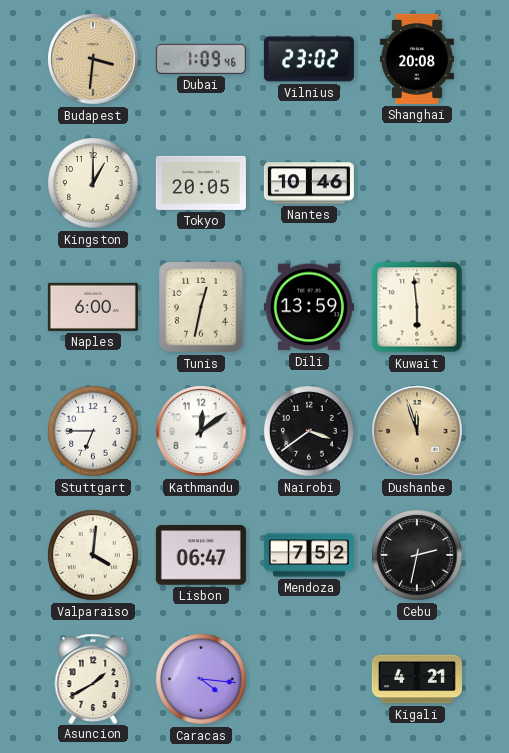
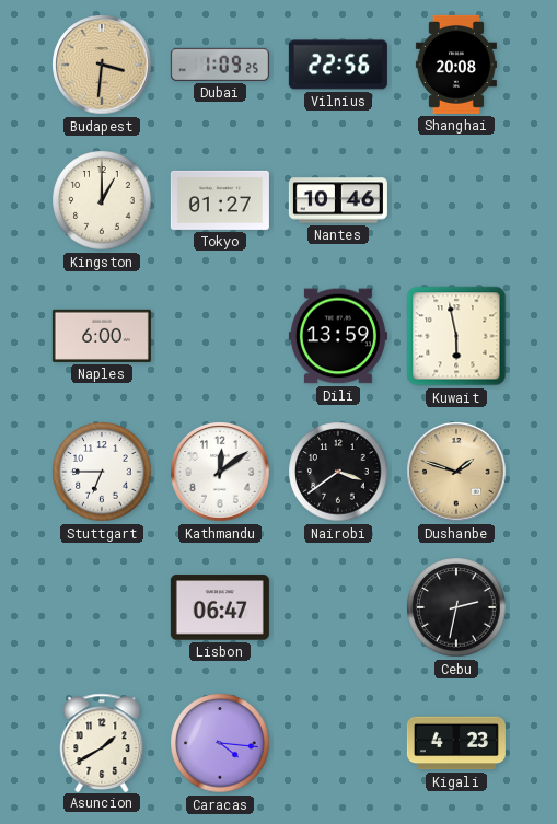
Dubai: 1:09:46 -> 1:09:25
Vilnius: 23:02 -> 22:56
Tokyo: 20:05 -> 01:27
Tunis: 12:32 -> none
Kuwait: 5:59 -> 5:58
Dushanbe: 11:57 -> 1:48
Valparaiso: 4:01 -> none
Mendoza: 7:52 -> none
Kigali: 4:21 -> 4:23
